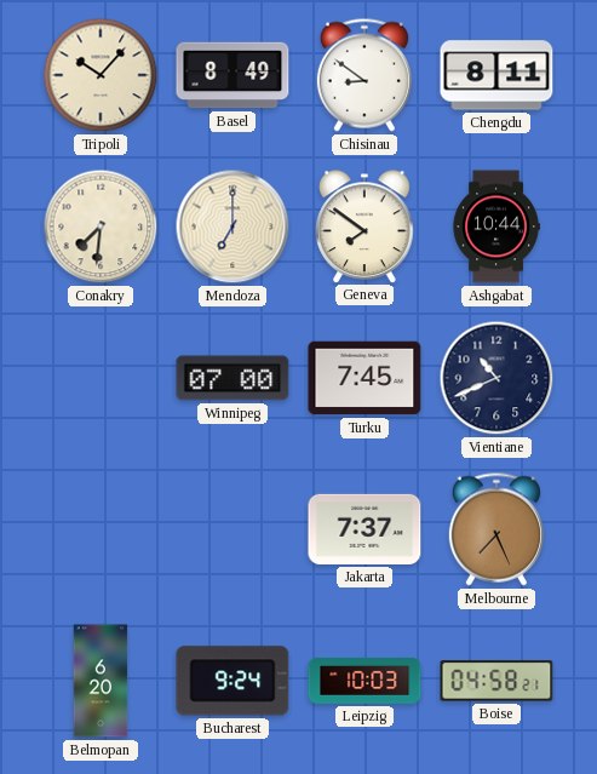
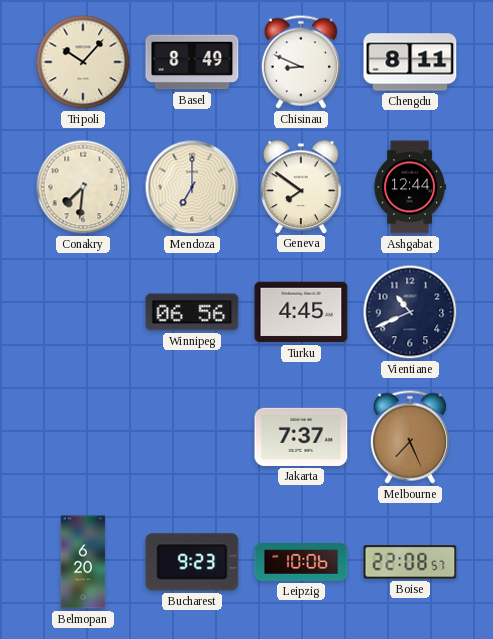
Chisinau: 8:51 -> 8:49
Ashgabat: 10:44 -> 12:44
Winnipeg: 07:00 -> 06:56
Turku: 7:45 -> 4:45
Bucharest: 9:24 -> 9:23
Leipzig: 10:03 -> 10:06
Boise: 04:58 -> 22:08
